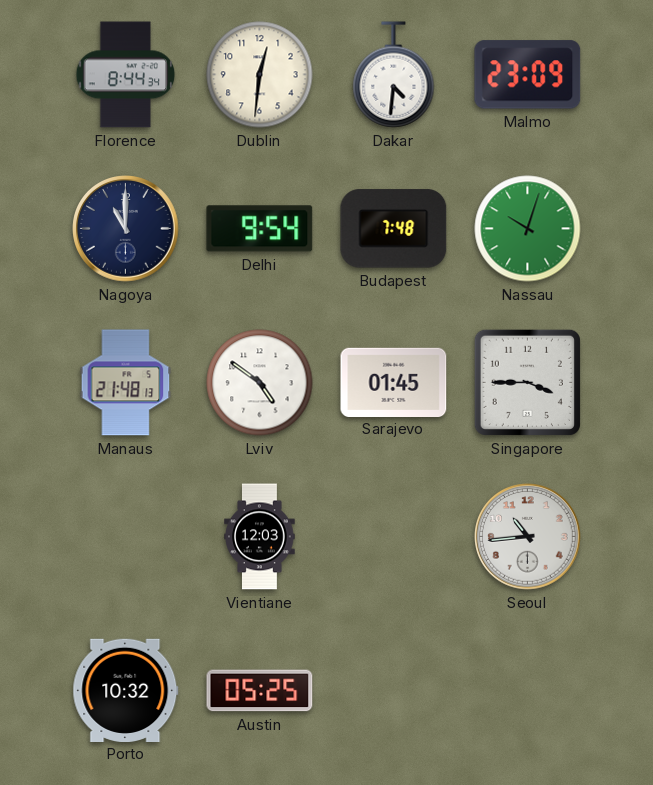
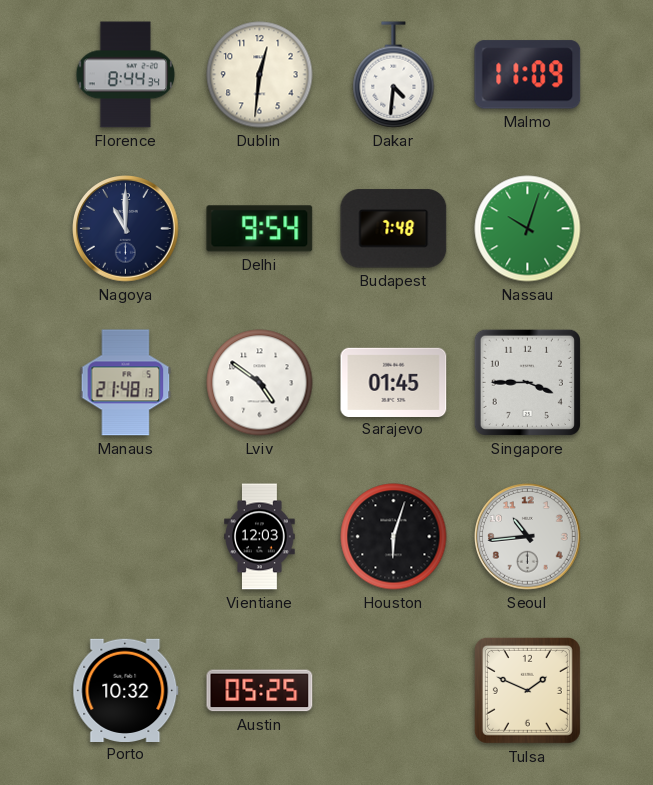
Malmo: 23:09 -> 11:09
Houston: none -> 6:03
Tulsa: none -> 1:49
